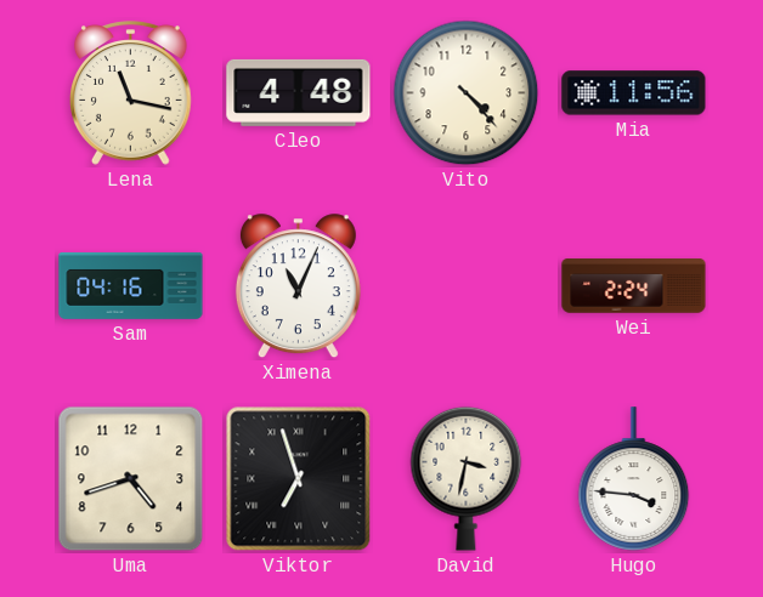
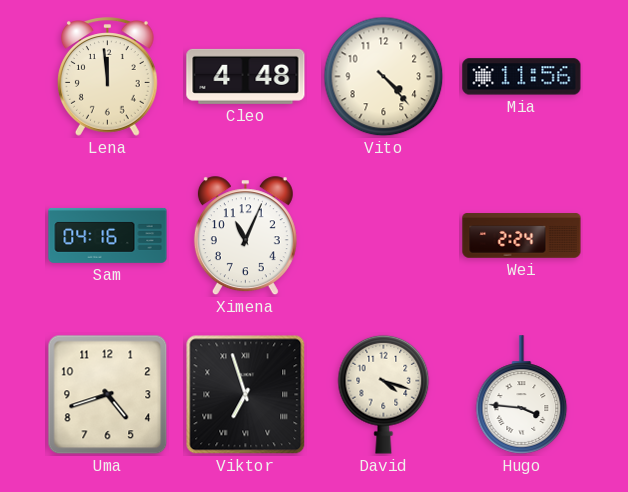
Lena: 11:17 -> 11:59
David: 3:32 -> 4:18
